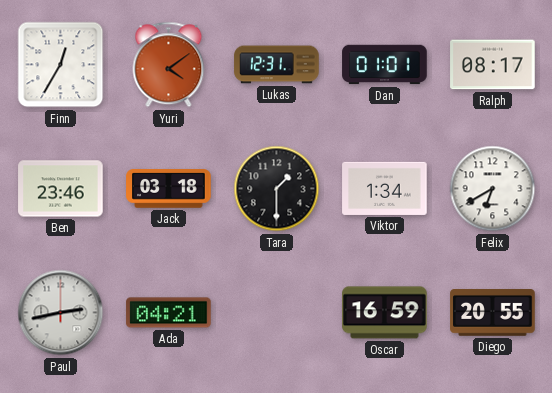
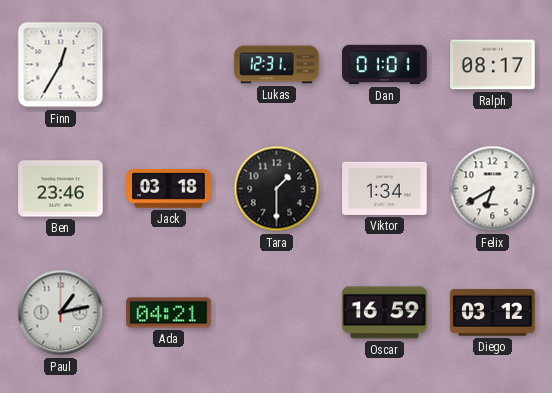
Yuri: 4:09 -> none
Paul: 2:43 -> 1:13
Diego: 20:55 -> 03:12
